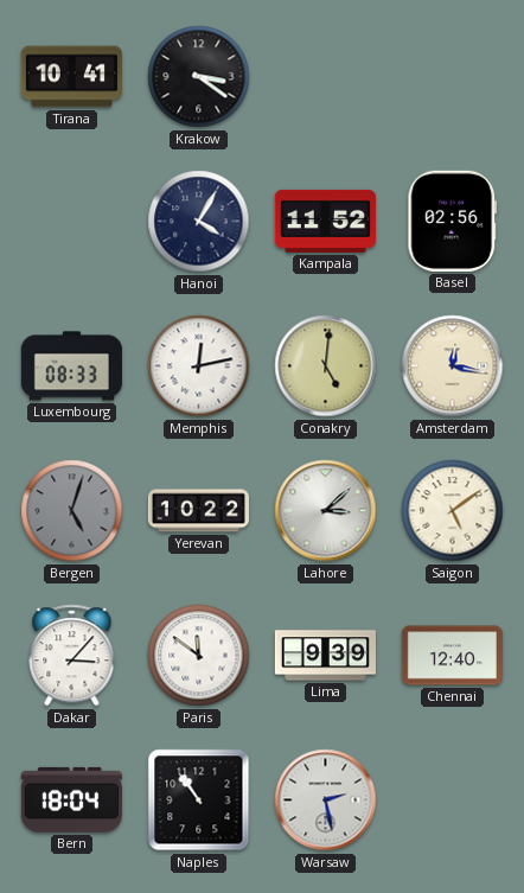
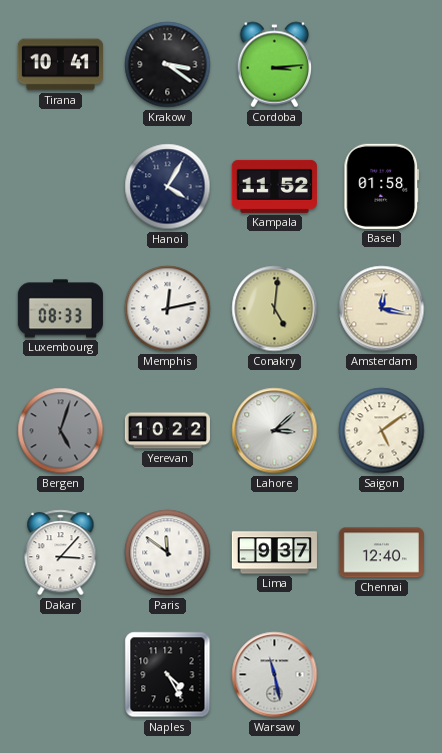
Cordoba: none -> 3:14
Basel: 02:56 -> 01:58
Lima: 9:39 -> 9:37
Bern: 18:04 -> none
Naples: 10:54 -> 4:25
Warsaw: 2:28 -> 11:28
